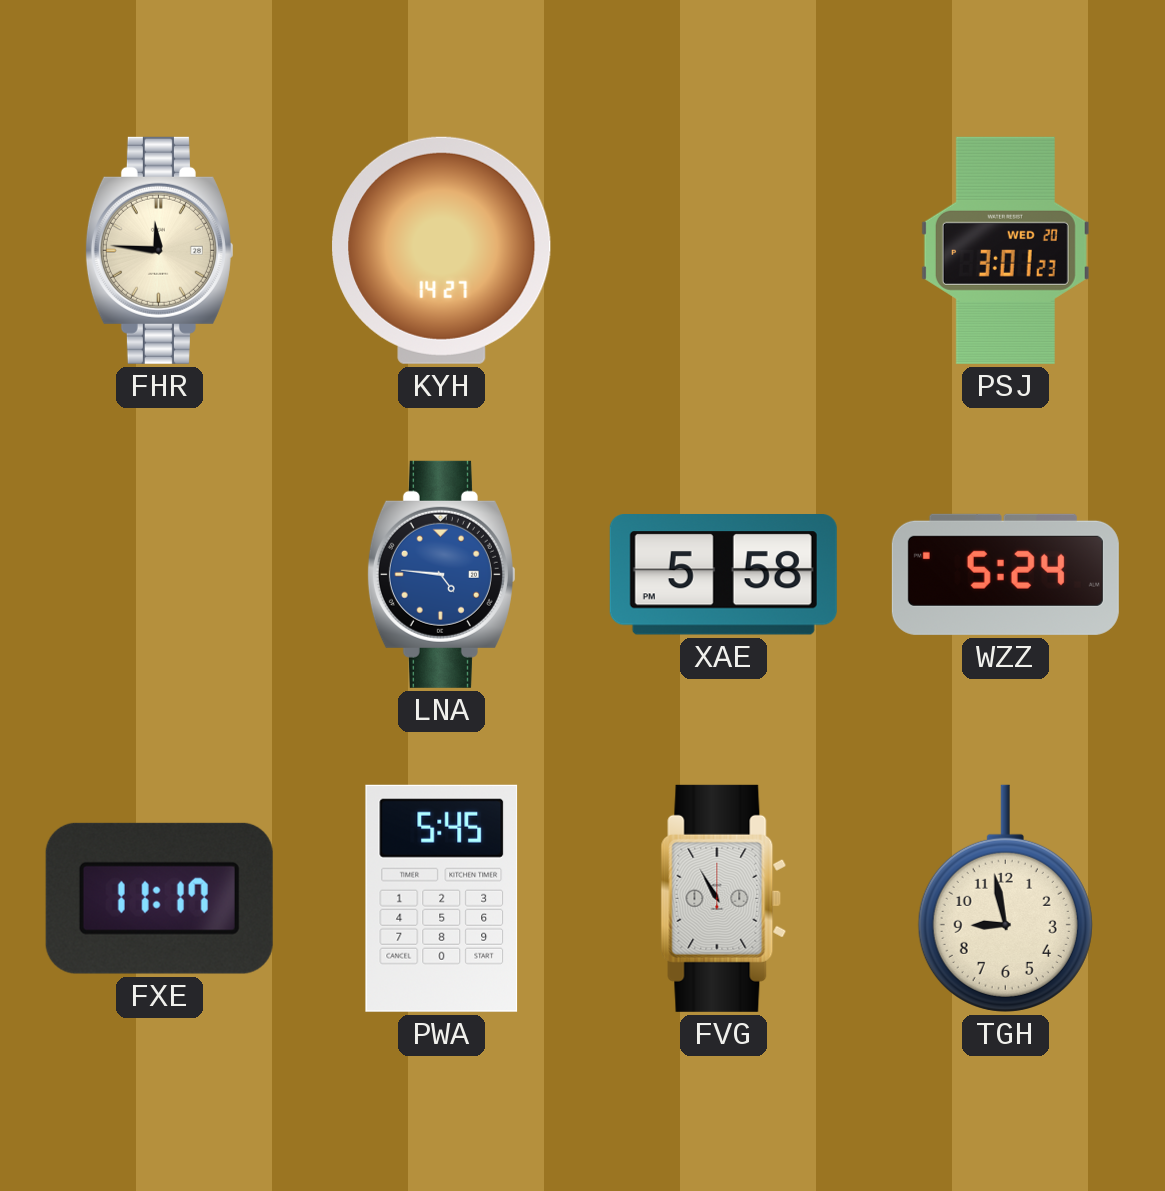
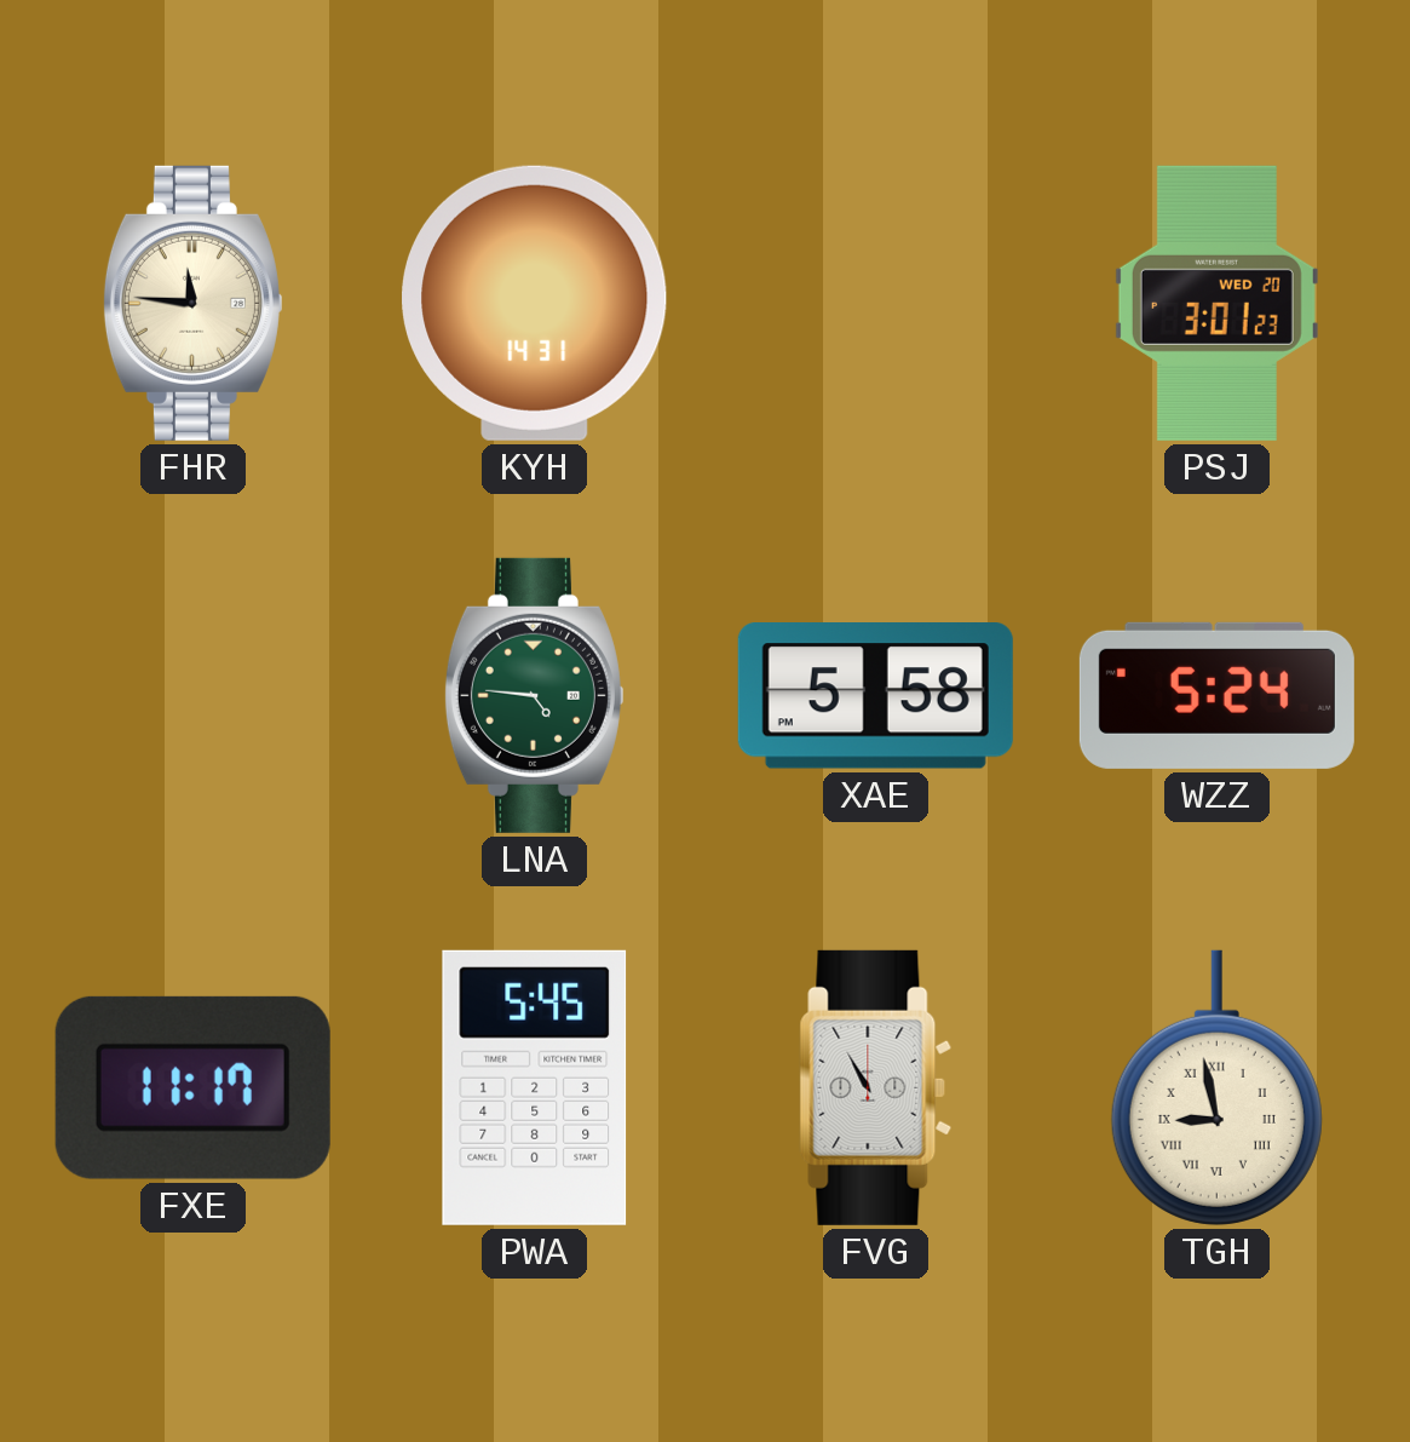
KYH: 14:27 -> 14:31
LNA dial: blue -> green
TGH numerals: Arabic -> Roman
